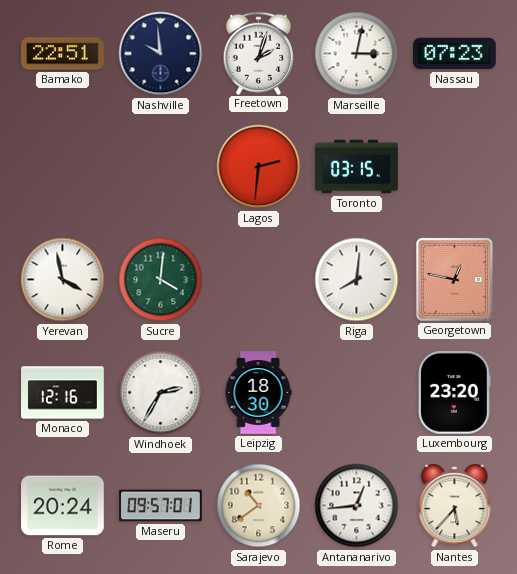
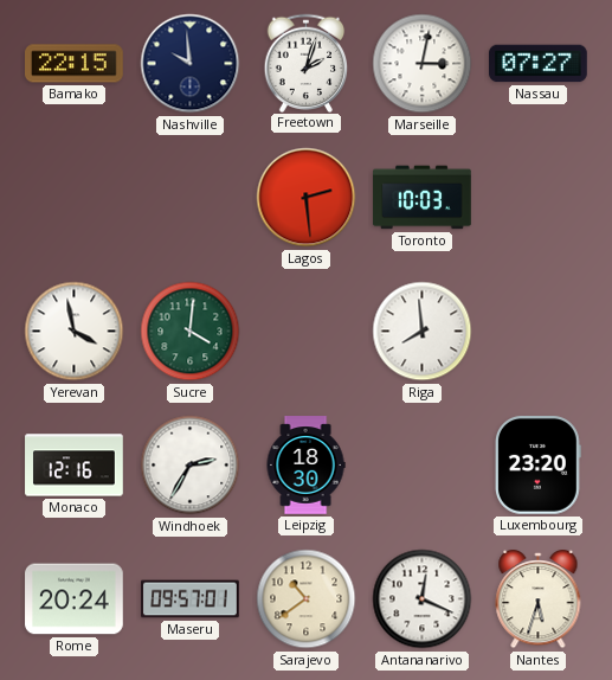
Bamako: 22:51 -> 22:15
Nassau: 07:23 -> 07:27
Lagos: 2:31 -> 2:29
Toronto: 03:15 -> 10:03
Riga: 8:01 -> 7:59
Georgetown: 12:47 -> none
Antananarivo: 12:44 -> 12:19
Nantes: 5:37 -> 5:33
